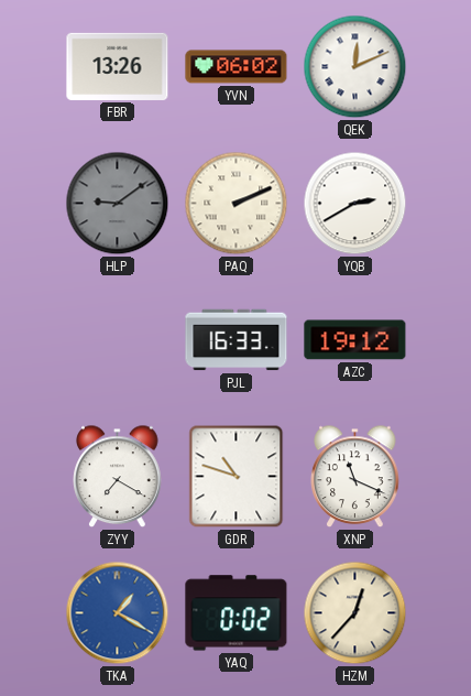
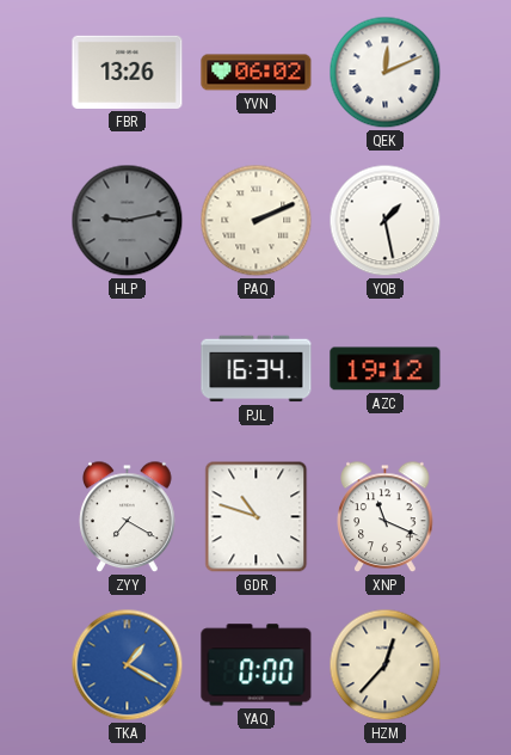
HLP: 9:09 -> 9:13
YQB: 2:40 -> 1:28
PJL: 16:33 -> 16:34
YAQ: 0:02 -> 0:00
